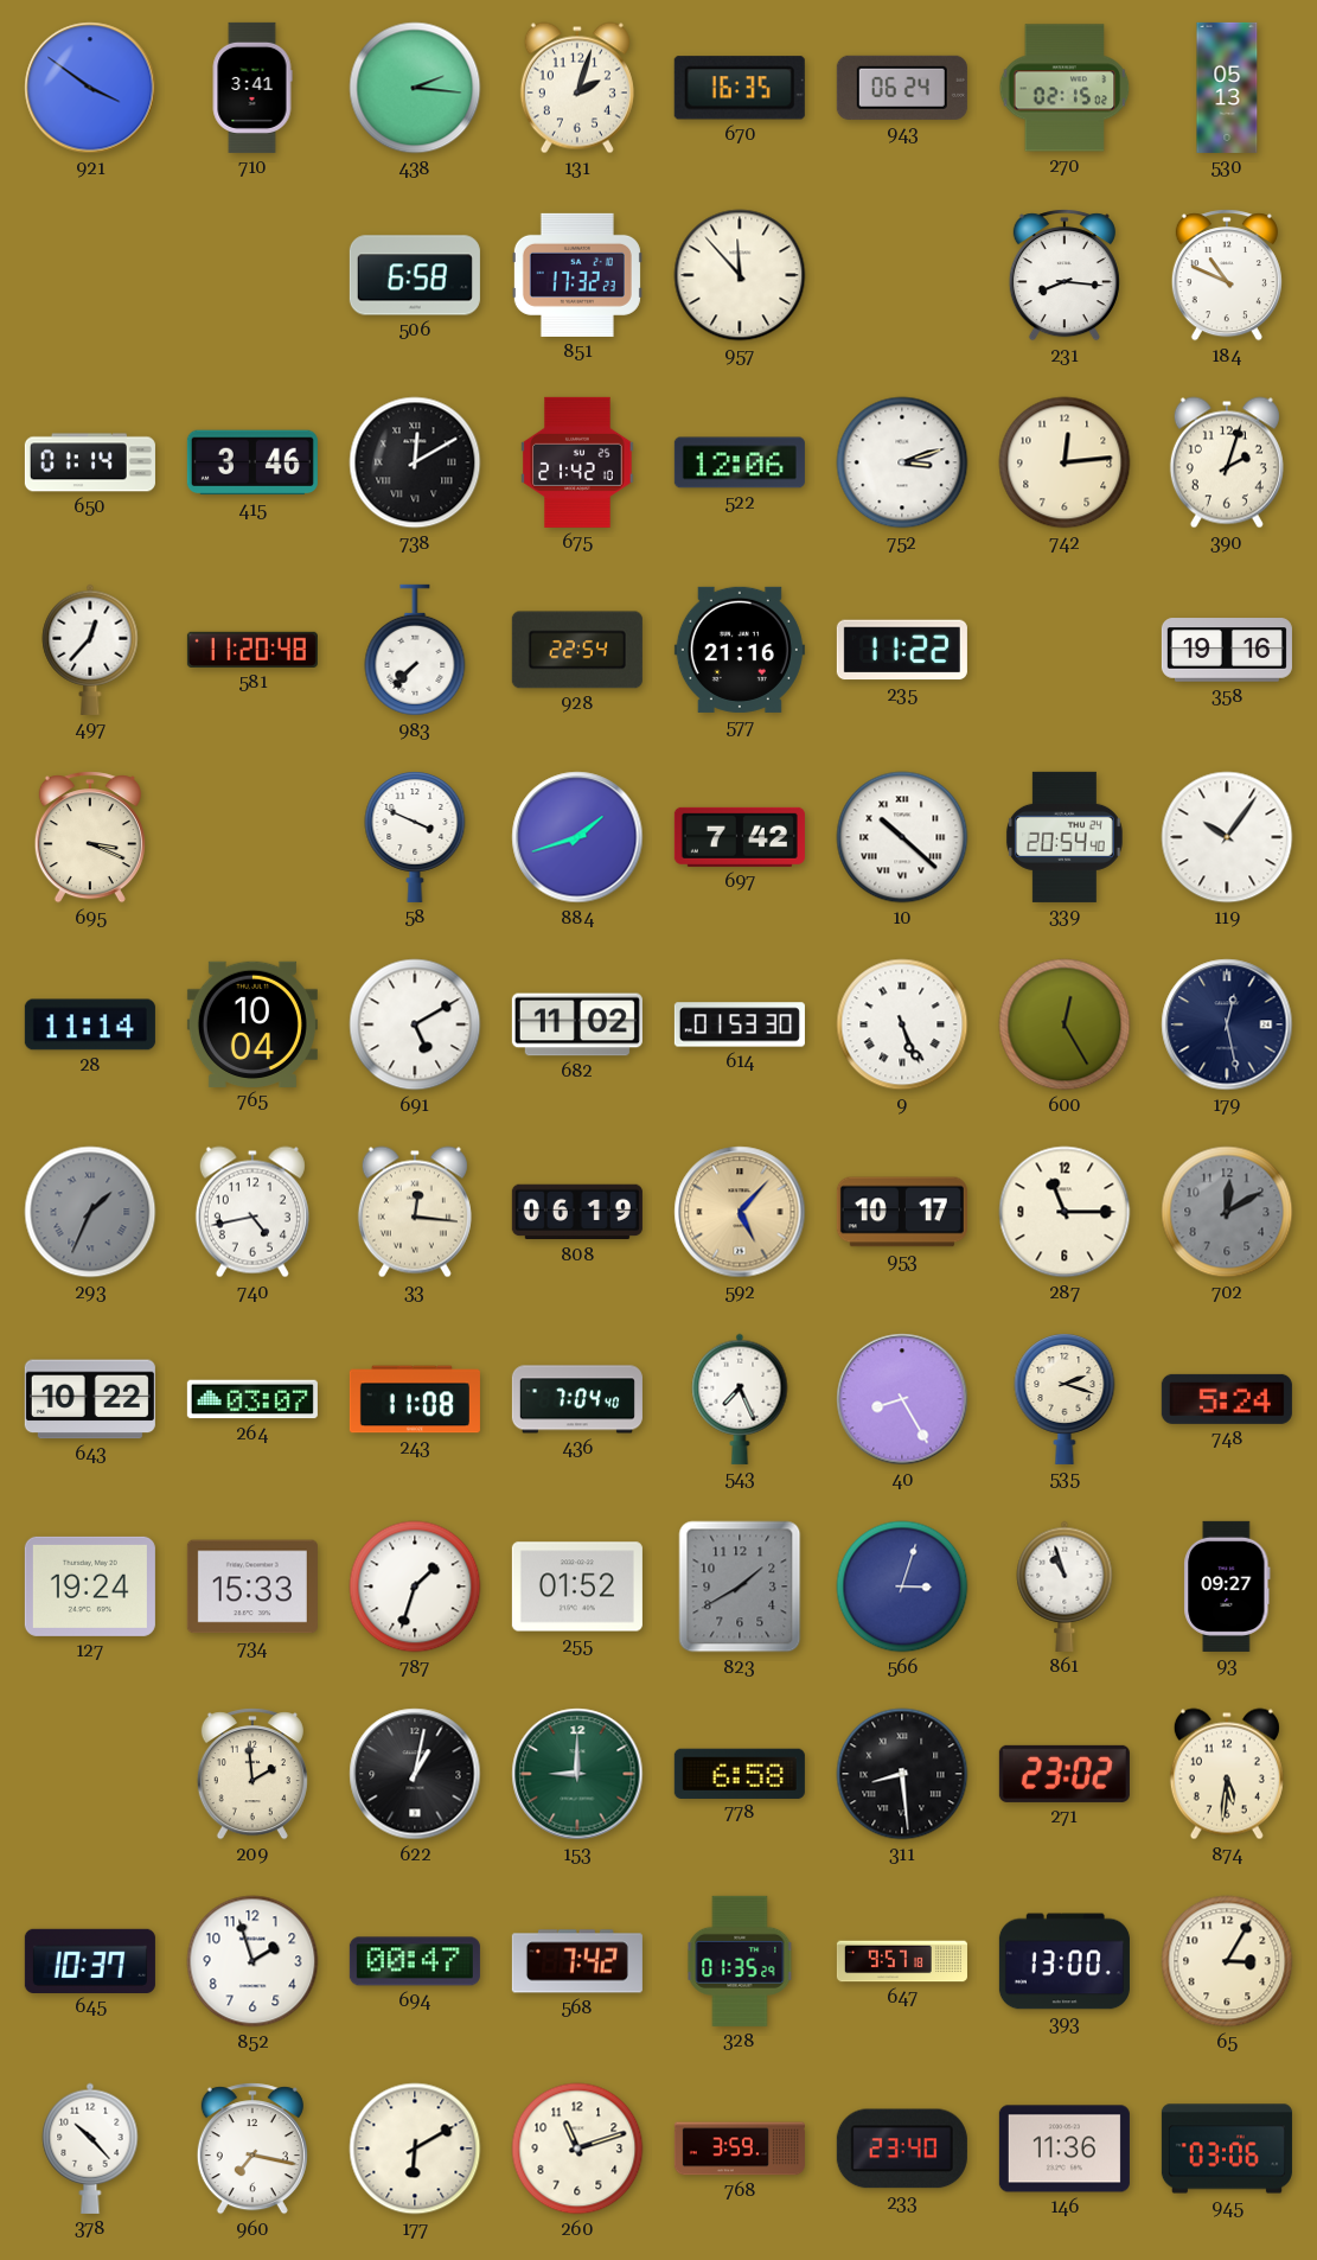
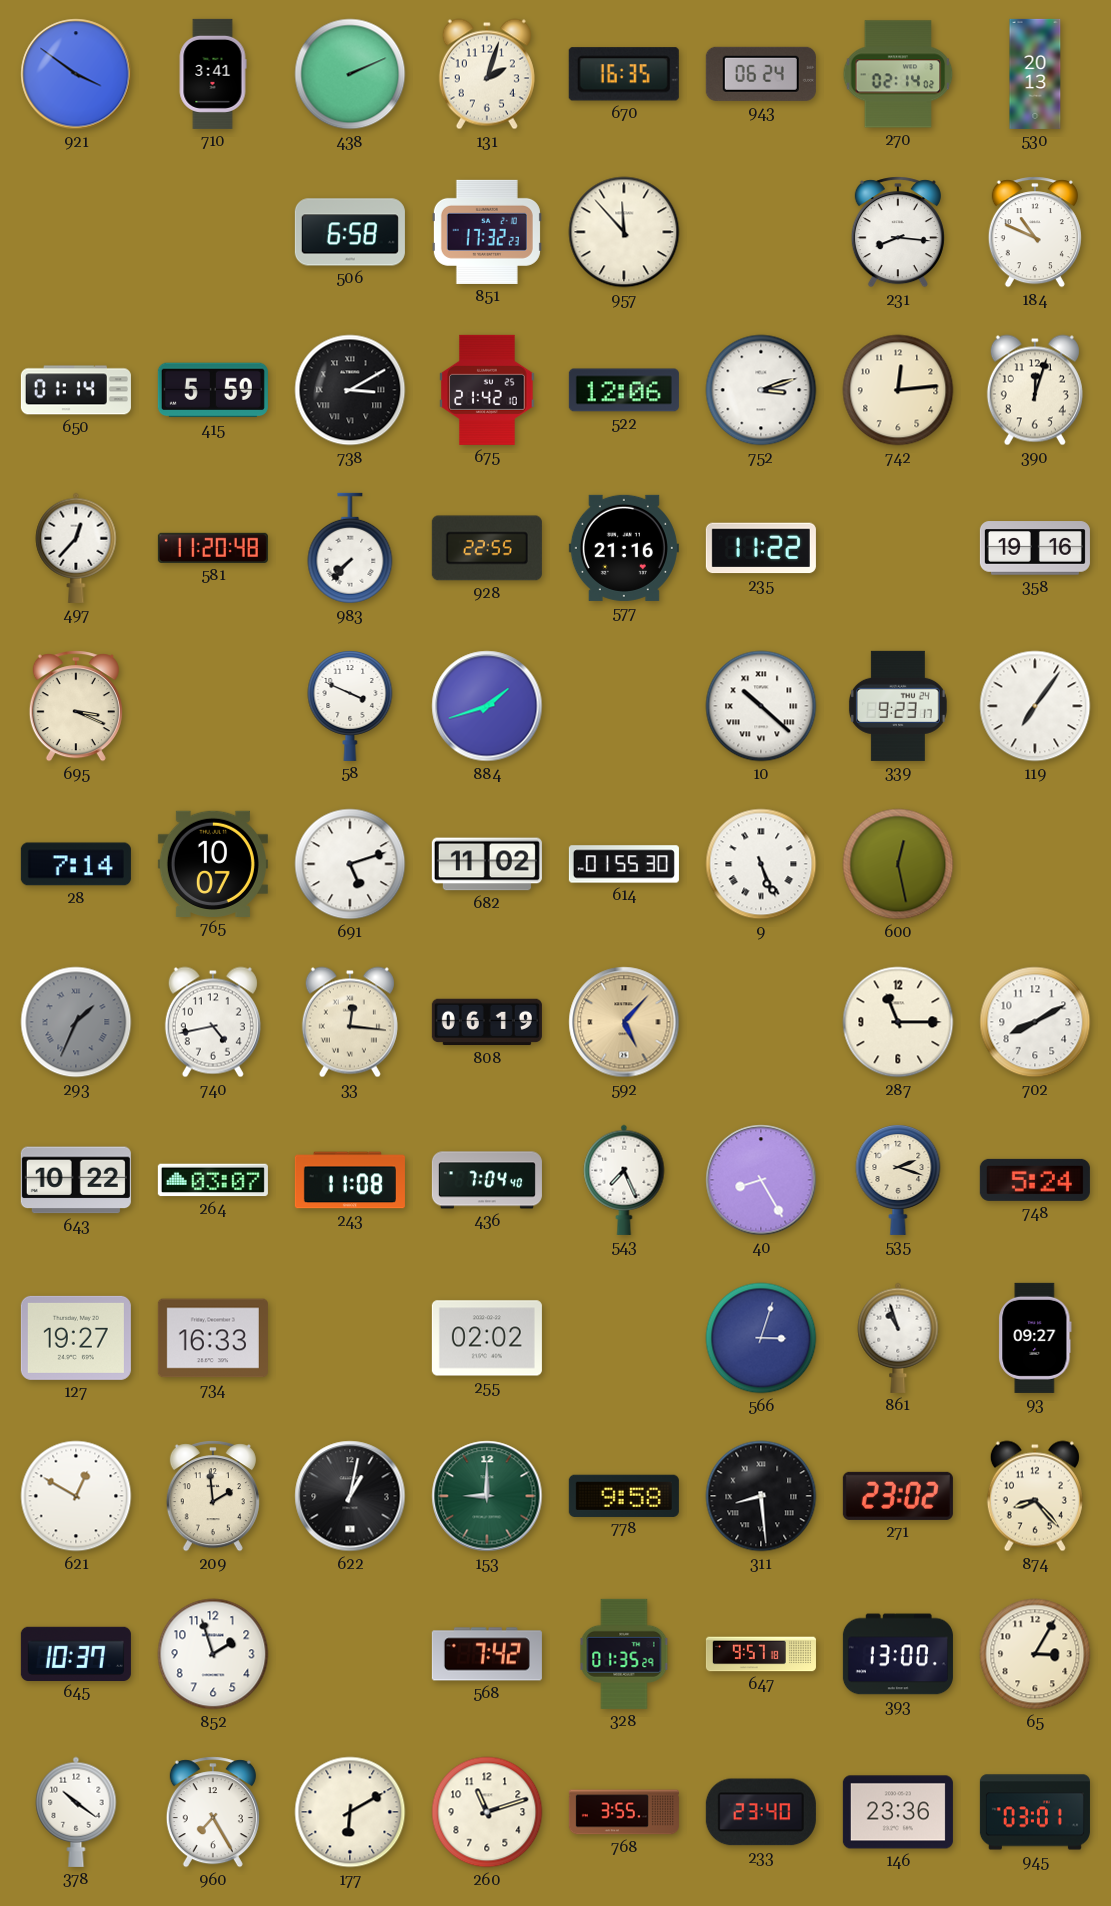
438: 2:16 -> 2:11
270: 02:15 -> 02:14
530: 05:13 -> 20:13
415: 3:46 -> 5:59
738: 12:10 -> 3:10
390: 2:03 -> 12:03
928: 22:54 -> 22:55
697: 7:42 -> none
339: 20:54 -> 9:23
119: 10:06 -> 7:06
28: 11:14 -> 7:14
765: 10:04 -> 10:07
691: 5:10 -> 5:12
614: 01:53 -> 01:55
600: 12:25 -> 12:28
179: 12:28 -> none
953: 10:17 -> none
702: 12:10 -> 8:10
702 dial: grey -> white
127: 19:24 -> 19:27
734: 15:33 -> 16:33
787: 1:33 -> none
255: 01:52 -> 02:02
823: 1:40 -> none
621: none -> 12:50
778: 6:58 -> 9:58
874: 5:31 -> 8:23
694: 00:47 -> none
378: 10:23 -> 10:21
960: 7:17 -> 7:25
768: 3:59 -> 3:55
146: 11:36 -> 23:36
945: 03:06 -> 03:01
